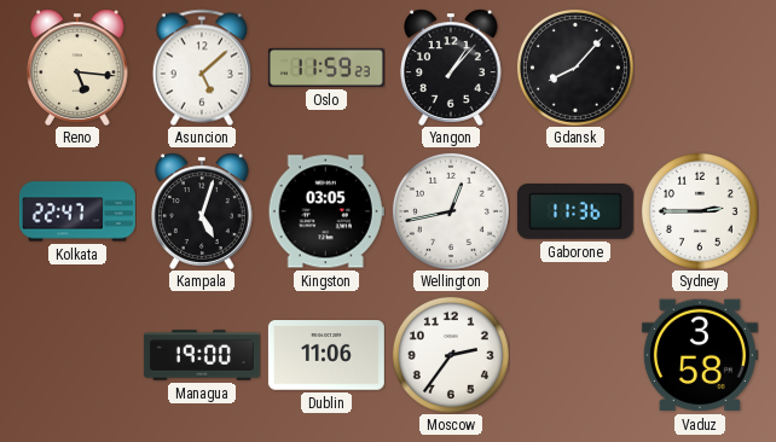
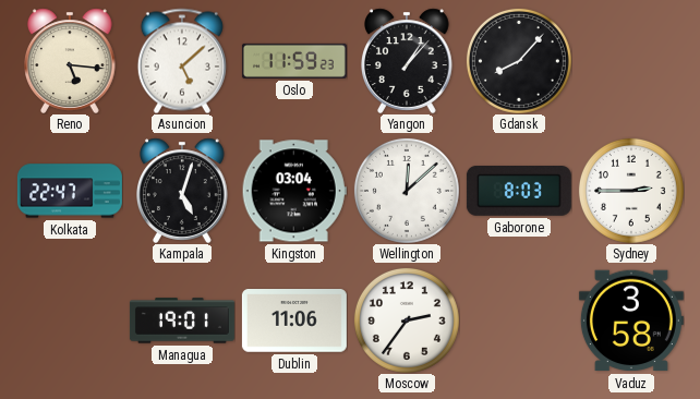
Kingston: 03:05 -> 03:04
Wellington: 12:43 -> 12:08
Gaborone: 11:36 -> 8:03
Managua: 19:00 -> 19:01
